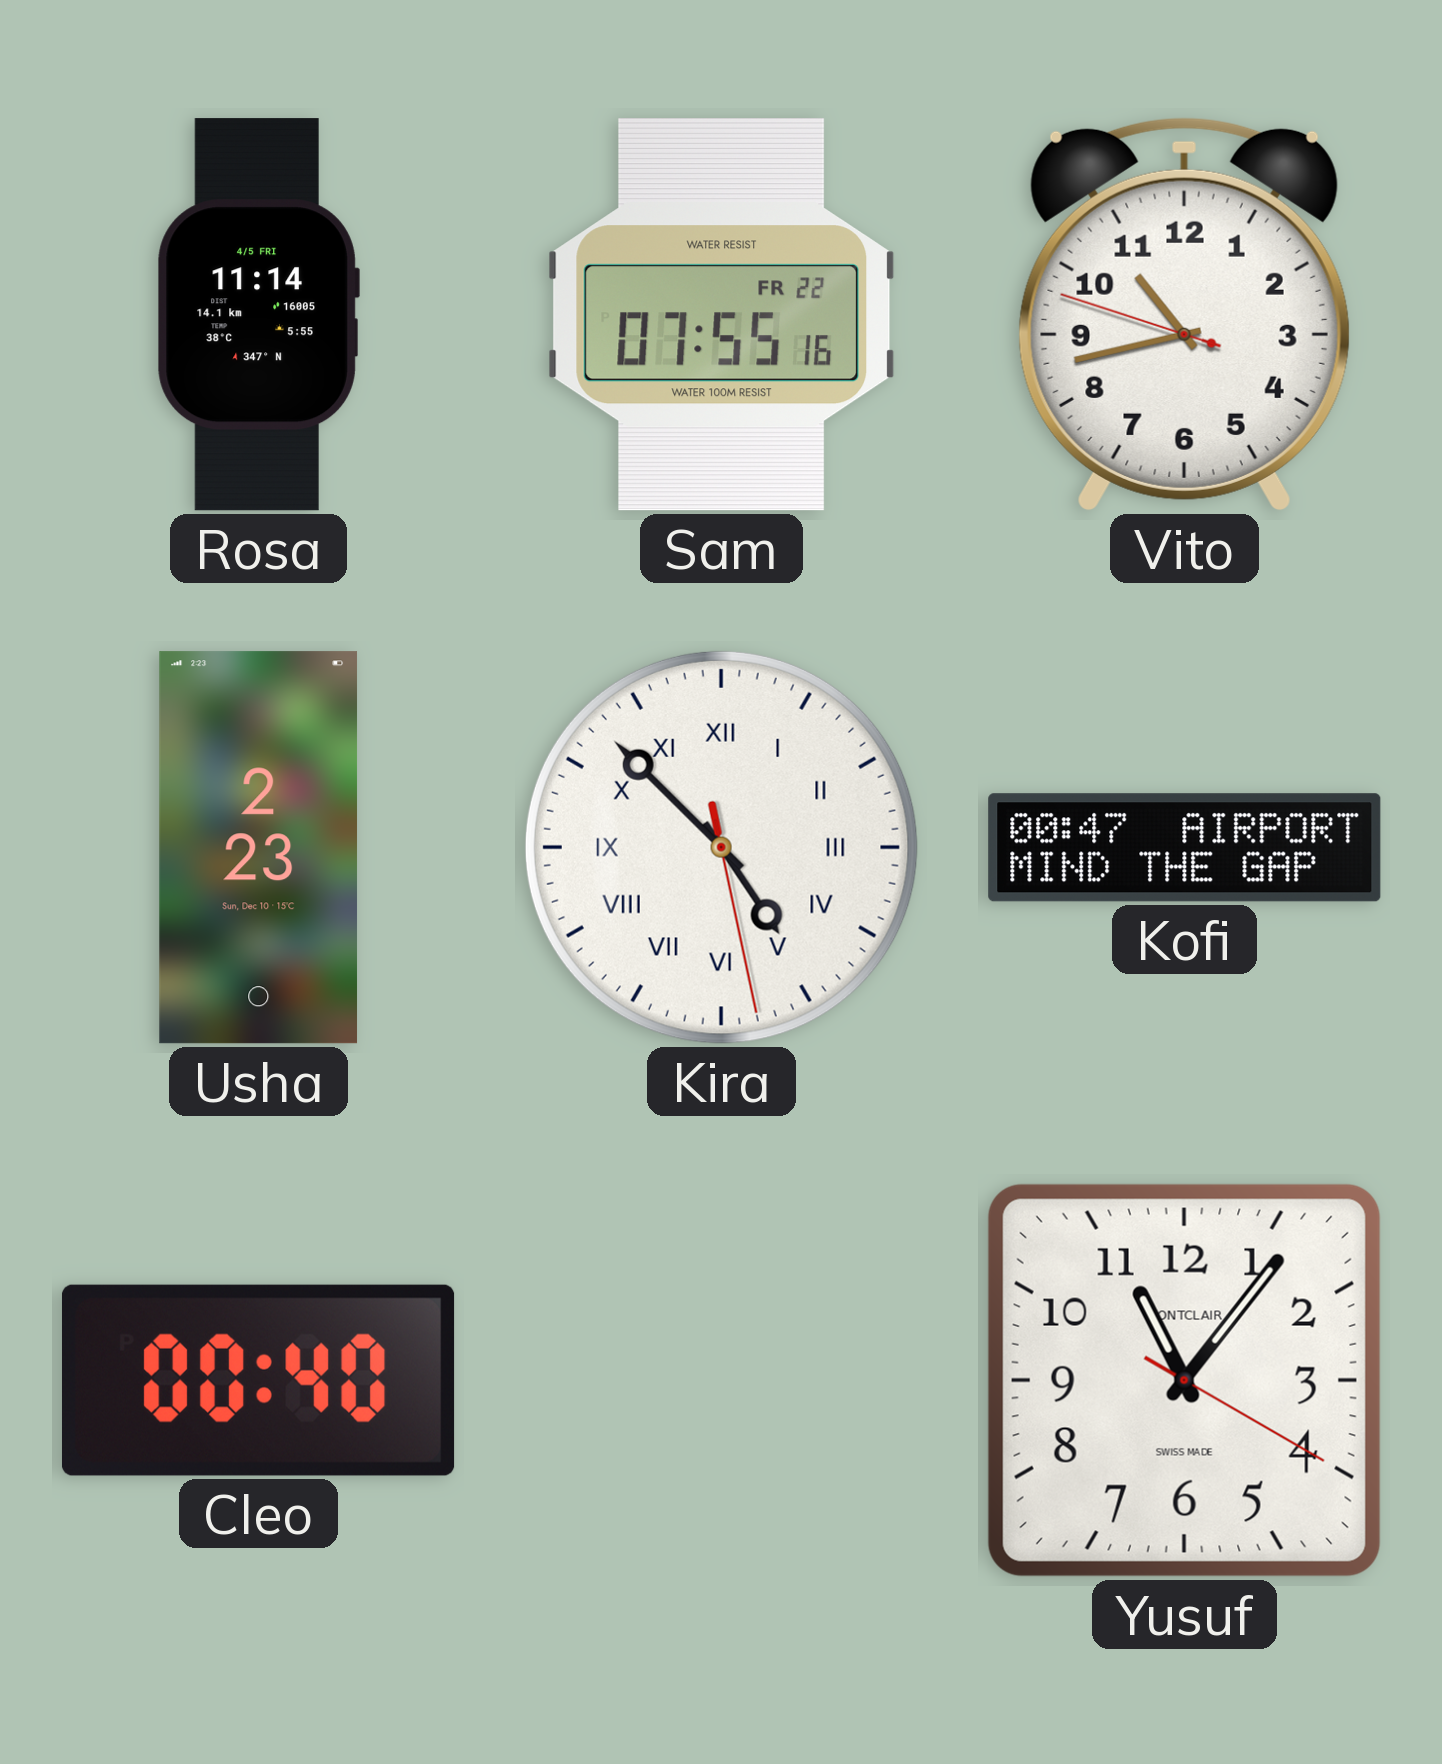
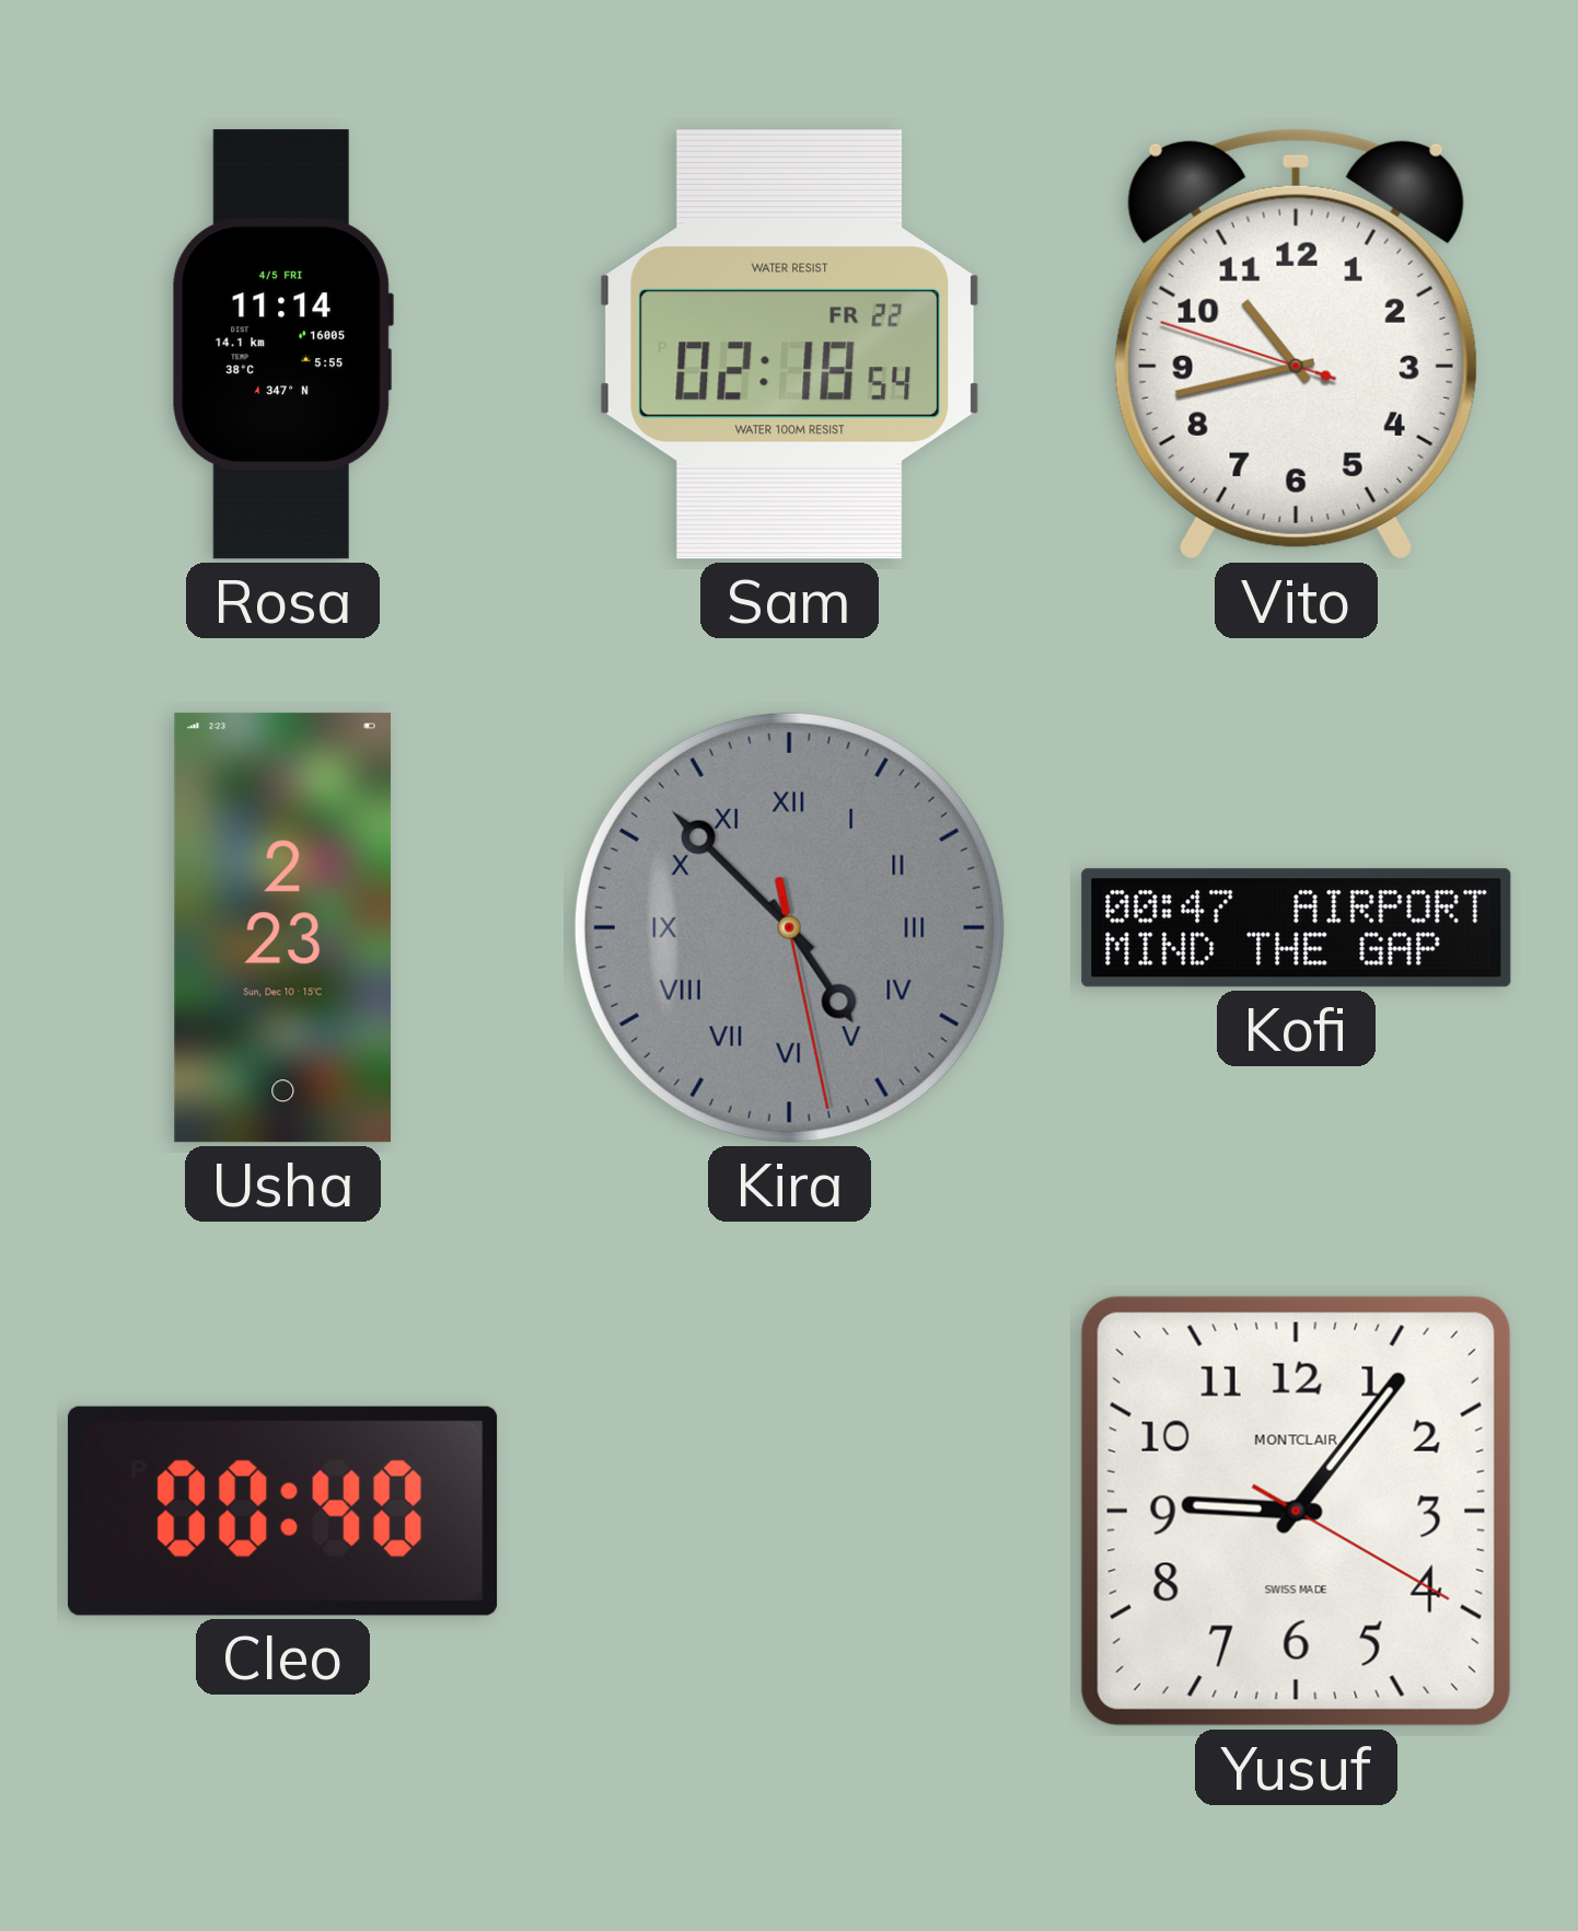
Sam: 07:55 -> 02:18
Kira dial: white -> grey
Yusuf: 11:06 -> 9:06
